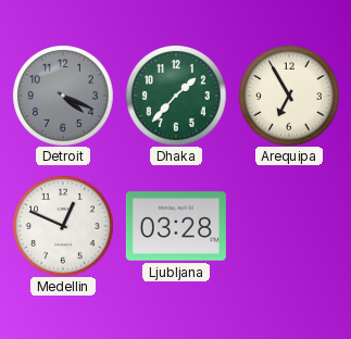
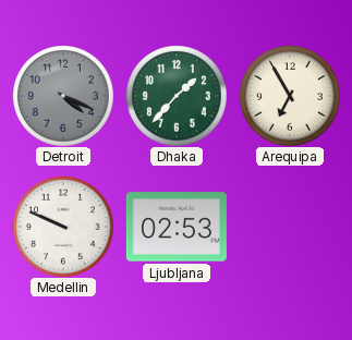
Medellin: 12:49 -> 9:49
Ljubljana: 03:28 -> 02:53
